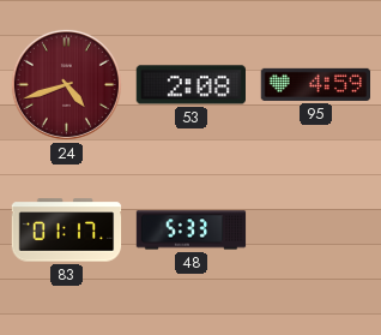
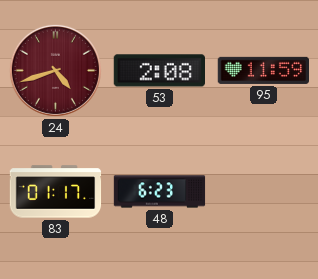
95: 4:59 -> 11:59
48: 5:33 -> 6:23
